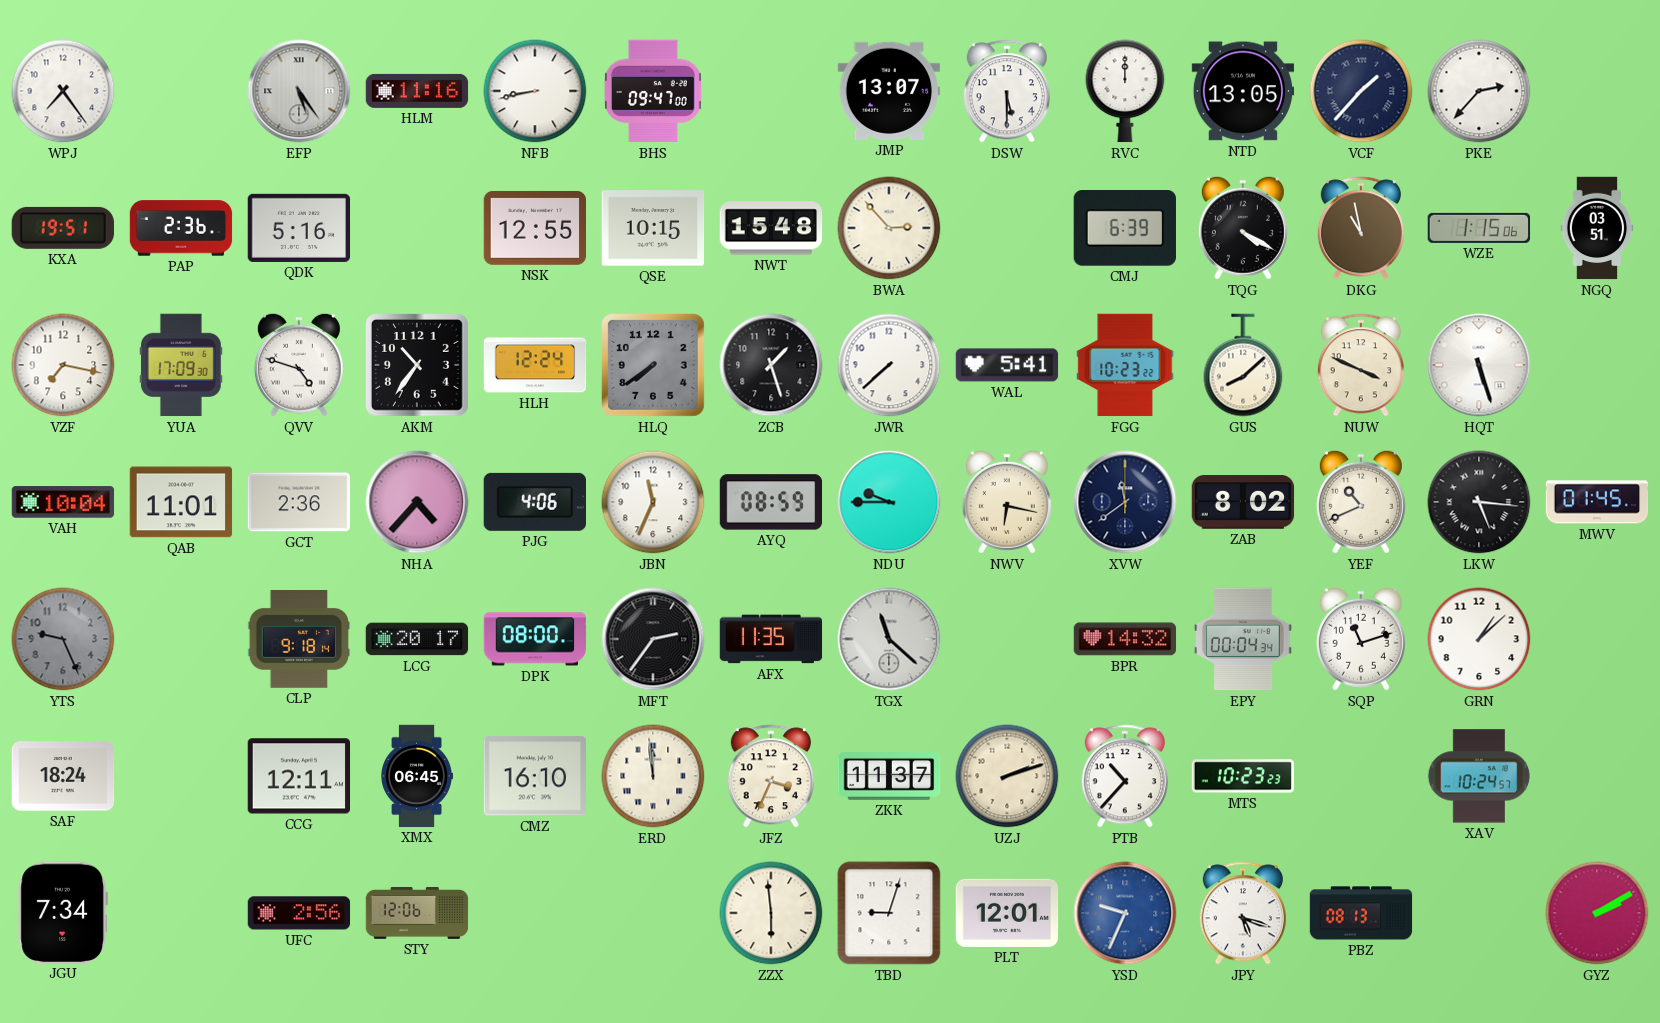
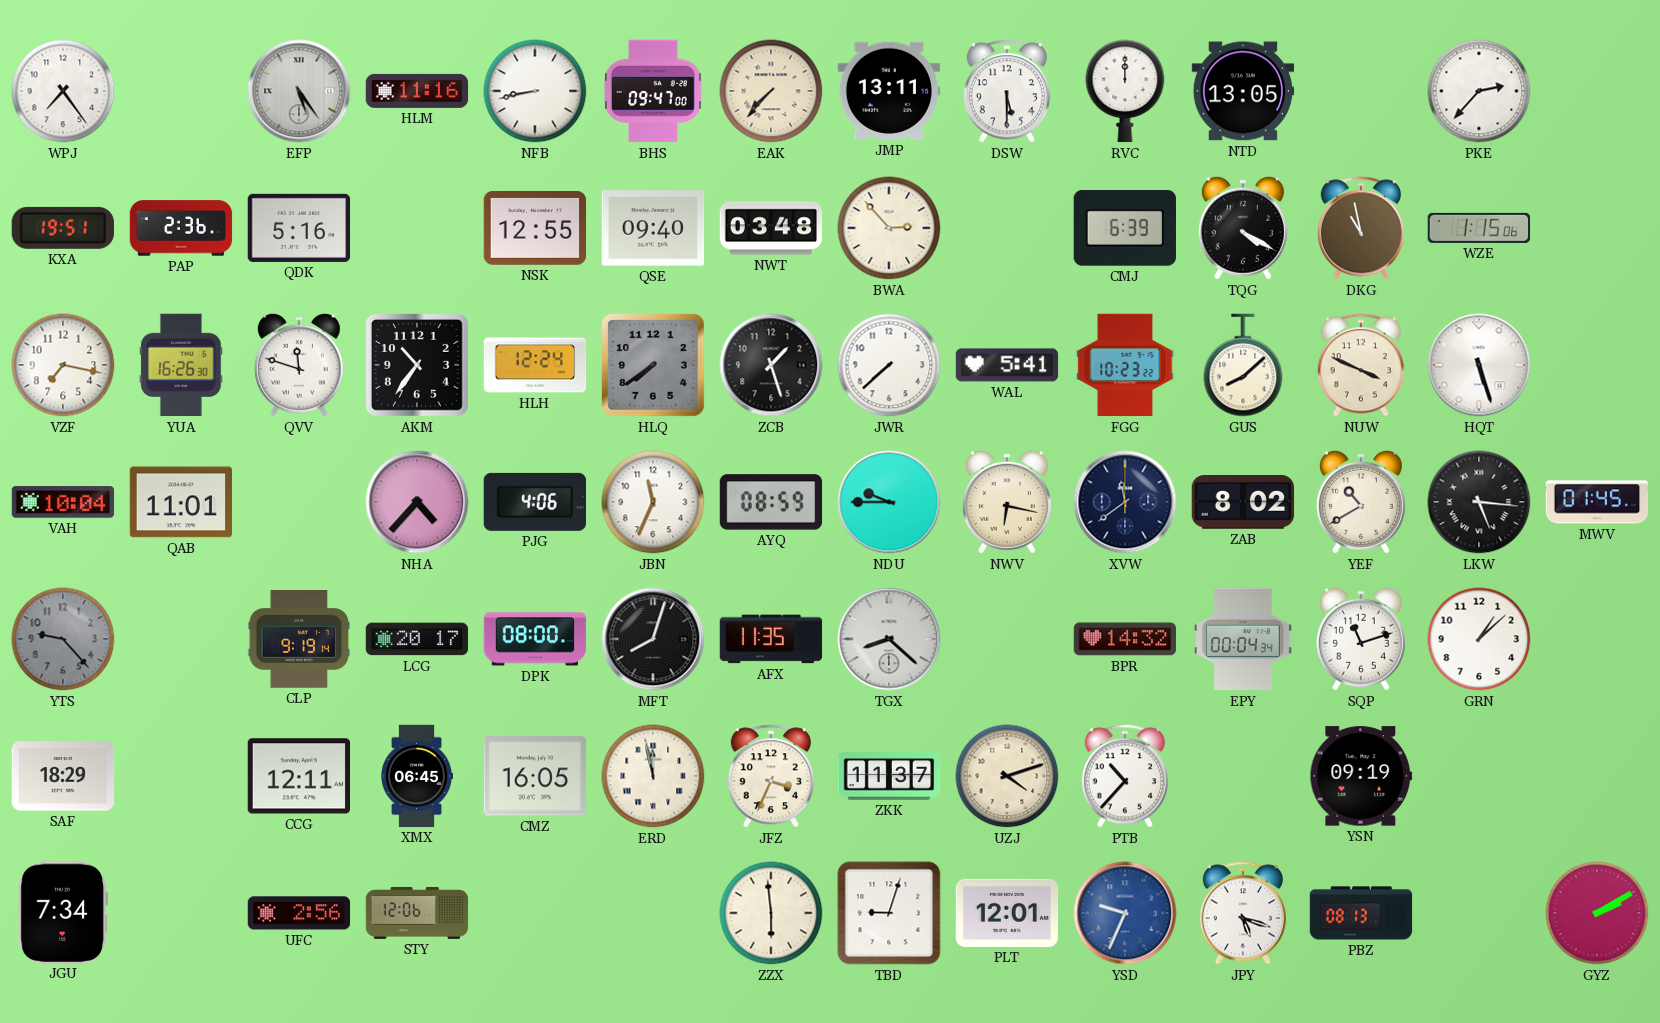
EAK: none -> 7:37
JMP: 13:07 -> 13:11
VCF: 1:37 -> none
QSE: 10:15 -> 09:40
NWT: 15:48 -> 03:48
NGQ: 03:51 -> none
YUA: 17:09 -> 16:26
QVV: 4:48 -> 11:48
GCT: 2:36 -> none
YEF: 10:41 -> 10:40
YTS: 9:26 -> 9:23
CLP: 9:18 -> 9:19
MFT: 2:36 -> 8:03
TGX: 11:22 -> 8:22
SAF: 18:24 -> 18:29
CMZ: 16:10 -> 16:05
ERD: 11:59 -> 11:58
UZJ: 2:12 -> 4:12
MTS: 10:23 -> none
YSN: none -> 09:19
XAV: 10:24 -> none
